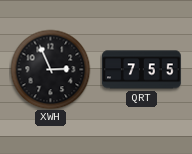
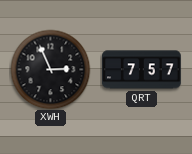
QRT: 7:55 -> 7:57
